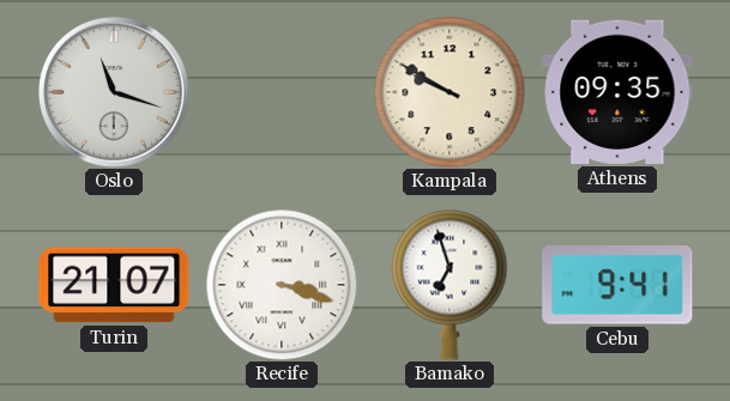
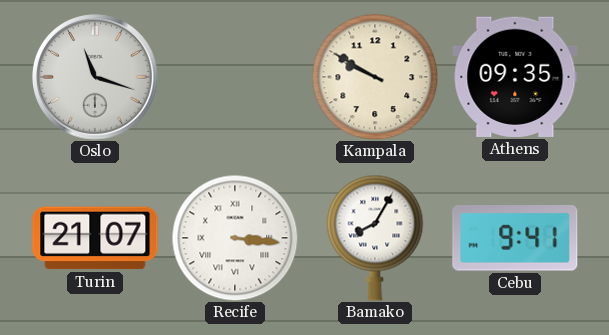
Recife: 3:18 -> 3:16
Bamako: 6:57 -> 8:05
